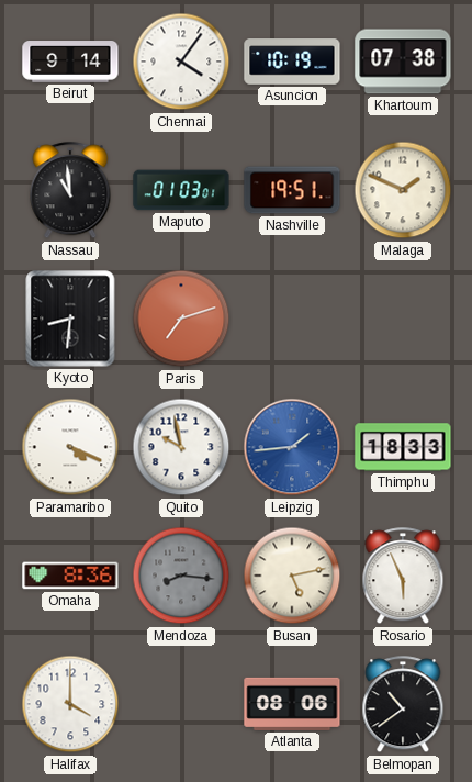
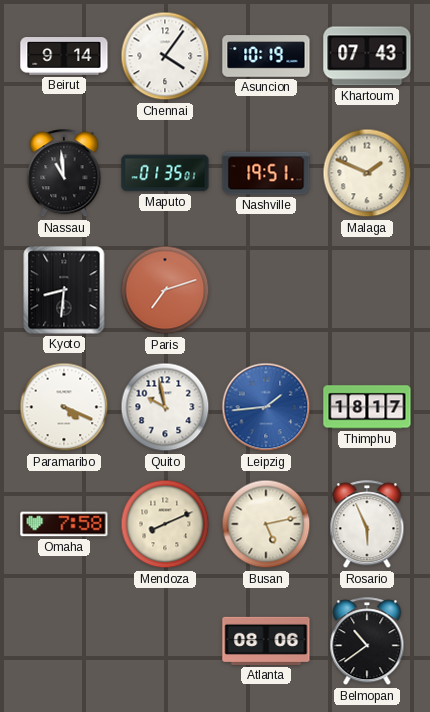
Khartoum: 07:38 -> 07:43
Maputo: 01:03 -> 01:35
Thimphu: 18:33 -> 18:17
Omaha: 8:36 -> 7:58
Mendoza: 8:16 -> 8:11
Mendoza dial: grey -> cream
Halifax: 4:00 -> none
